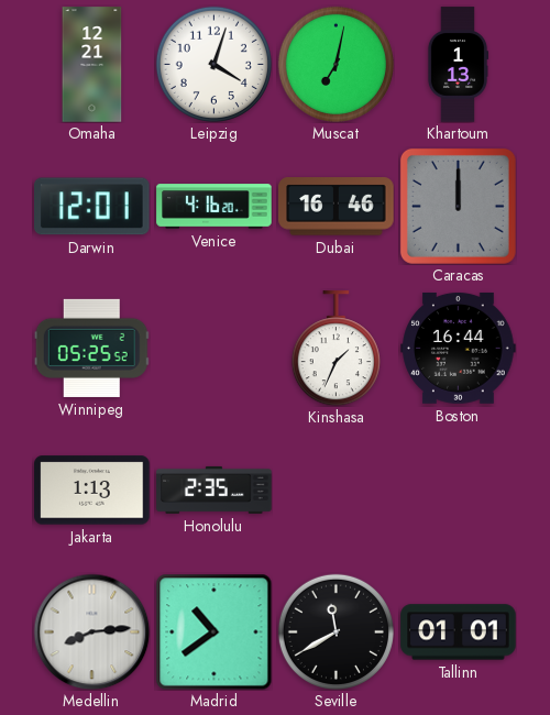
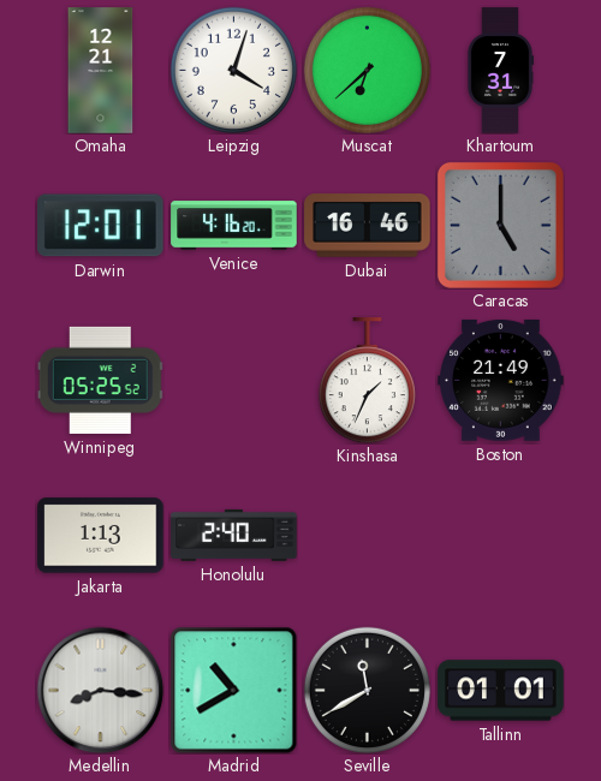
Muscat: 7:02 -> 6:38
Khartoum: 1:13 -> 7:31
Caracas: 12:00 -> 5:00
Boston: 16:44 -> 21:49
Honolulu: 2:35 -> 2:40
Medellin: 8:14 -> 8:16
Madrid: 10:39 -> 10:40
